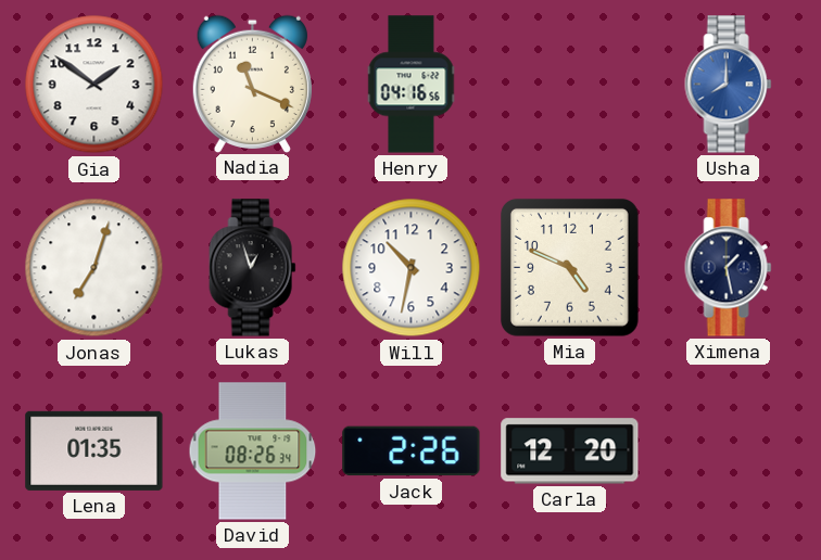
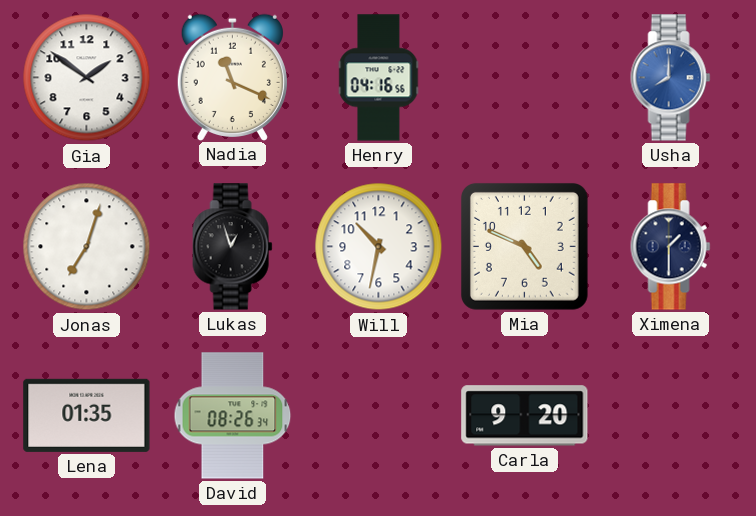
Ximena: 1:28 -> 1:30
Jack: 2:26 -> none
Carla: 12:20 -> 9:20
